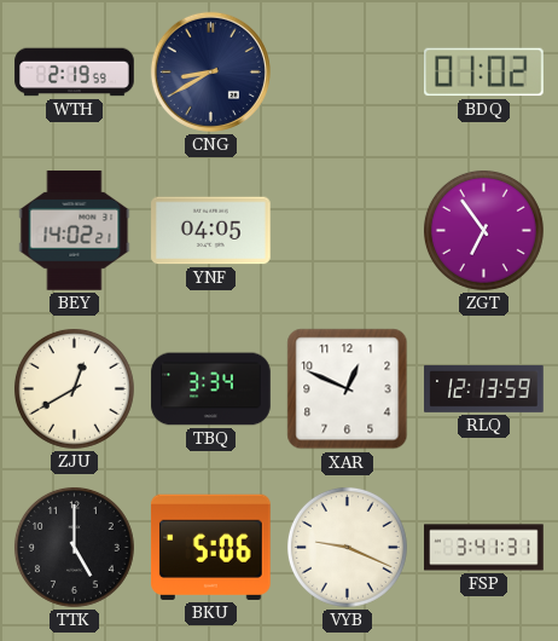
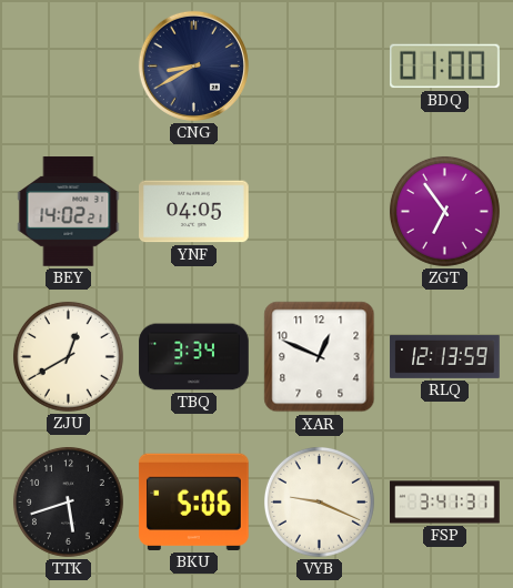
WTH: 2:19 -> none
BDQ: 01:02 -> 01:00
TTK: 5:00 -> 5:42
